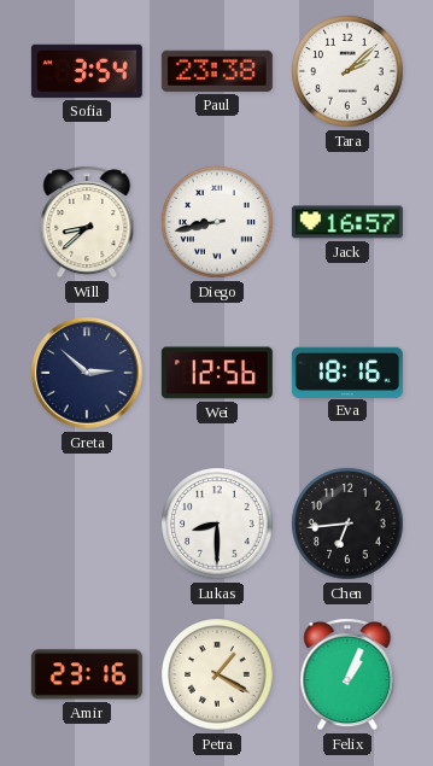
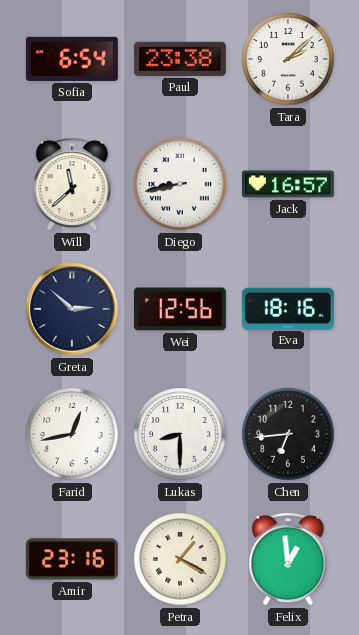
Sofia: 3:54 -> 6:54
Will: 8:38 -> 11:38
Farid: none -> 12:43
Felix: 1:04 -> 12:59
